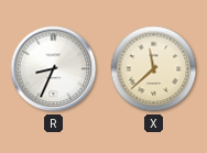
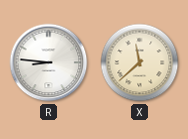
R: 8:34 -> 8:46
